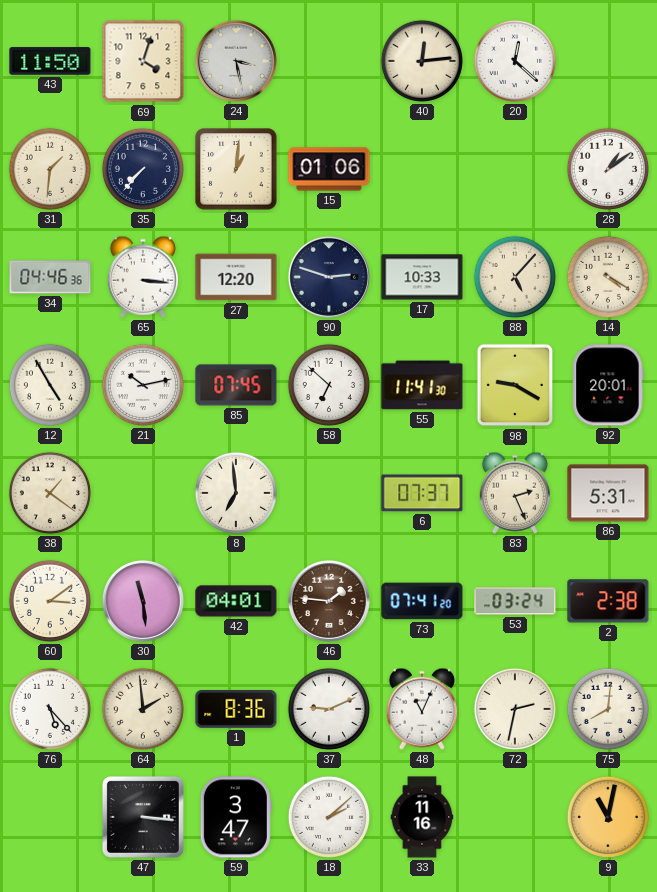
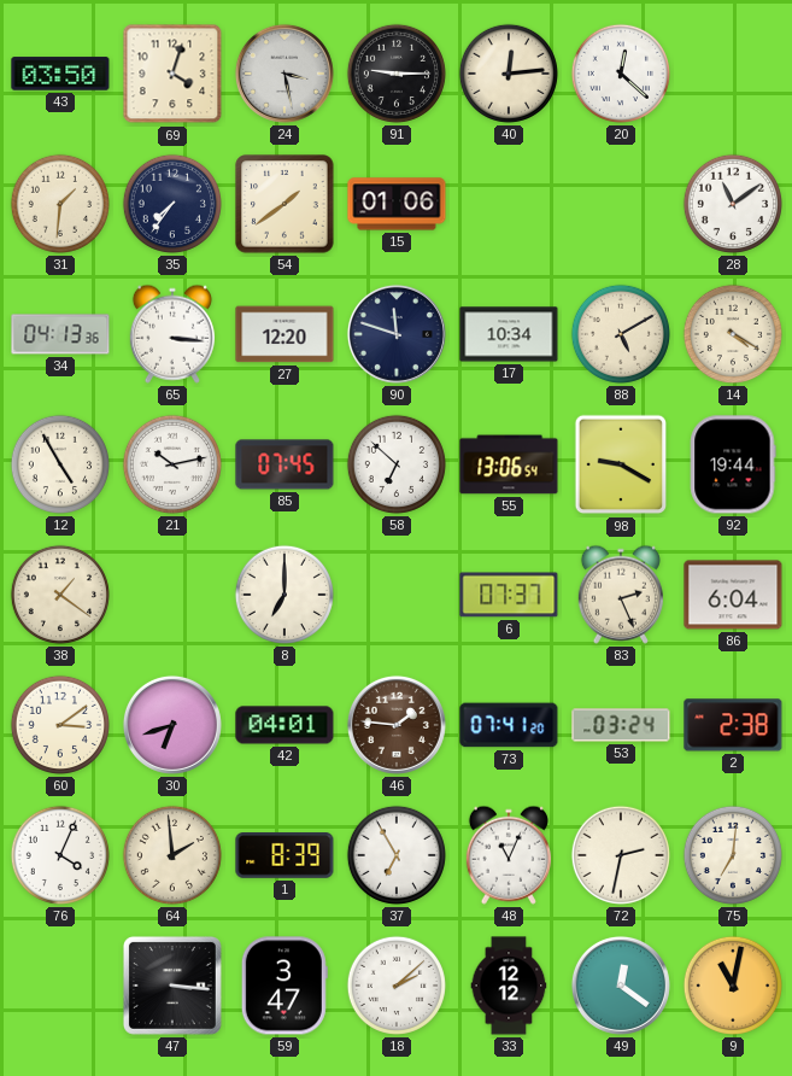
43: 11:50 -> 03:50
91: none -> 9:15
35: 7:37 -> 7:36
54: 1:01 -> 1:39
28: 1:09 -> 11:09
34: 04:46 -> 04:13
90: 2:48 -> 11:48
17: 10:33 -> 10:34
88: 5:07 -> 5:10
55: 11:41 -> 13:06
92: 20:01 -> 19:44
8: 6:59 -> 7:00
86: 5:31 -> 6:04
30: 11:29 -> 6:42
76: 5:23 -> 4:04
1: 8:36 -> 8:39
37: 9:11 -> 6:55
75: 8:01 -> 7:01
33: 11:16 -> 12:12
49: none -> 12:21
